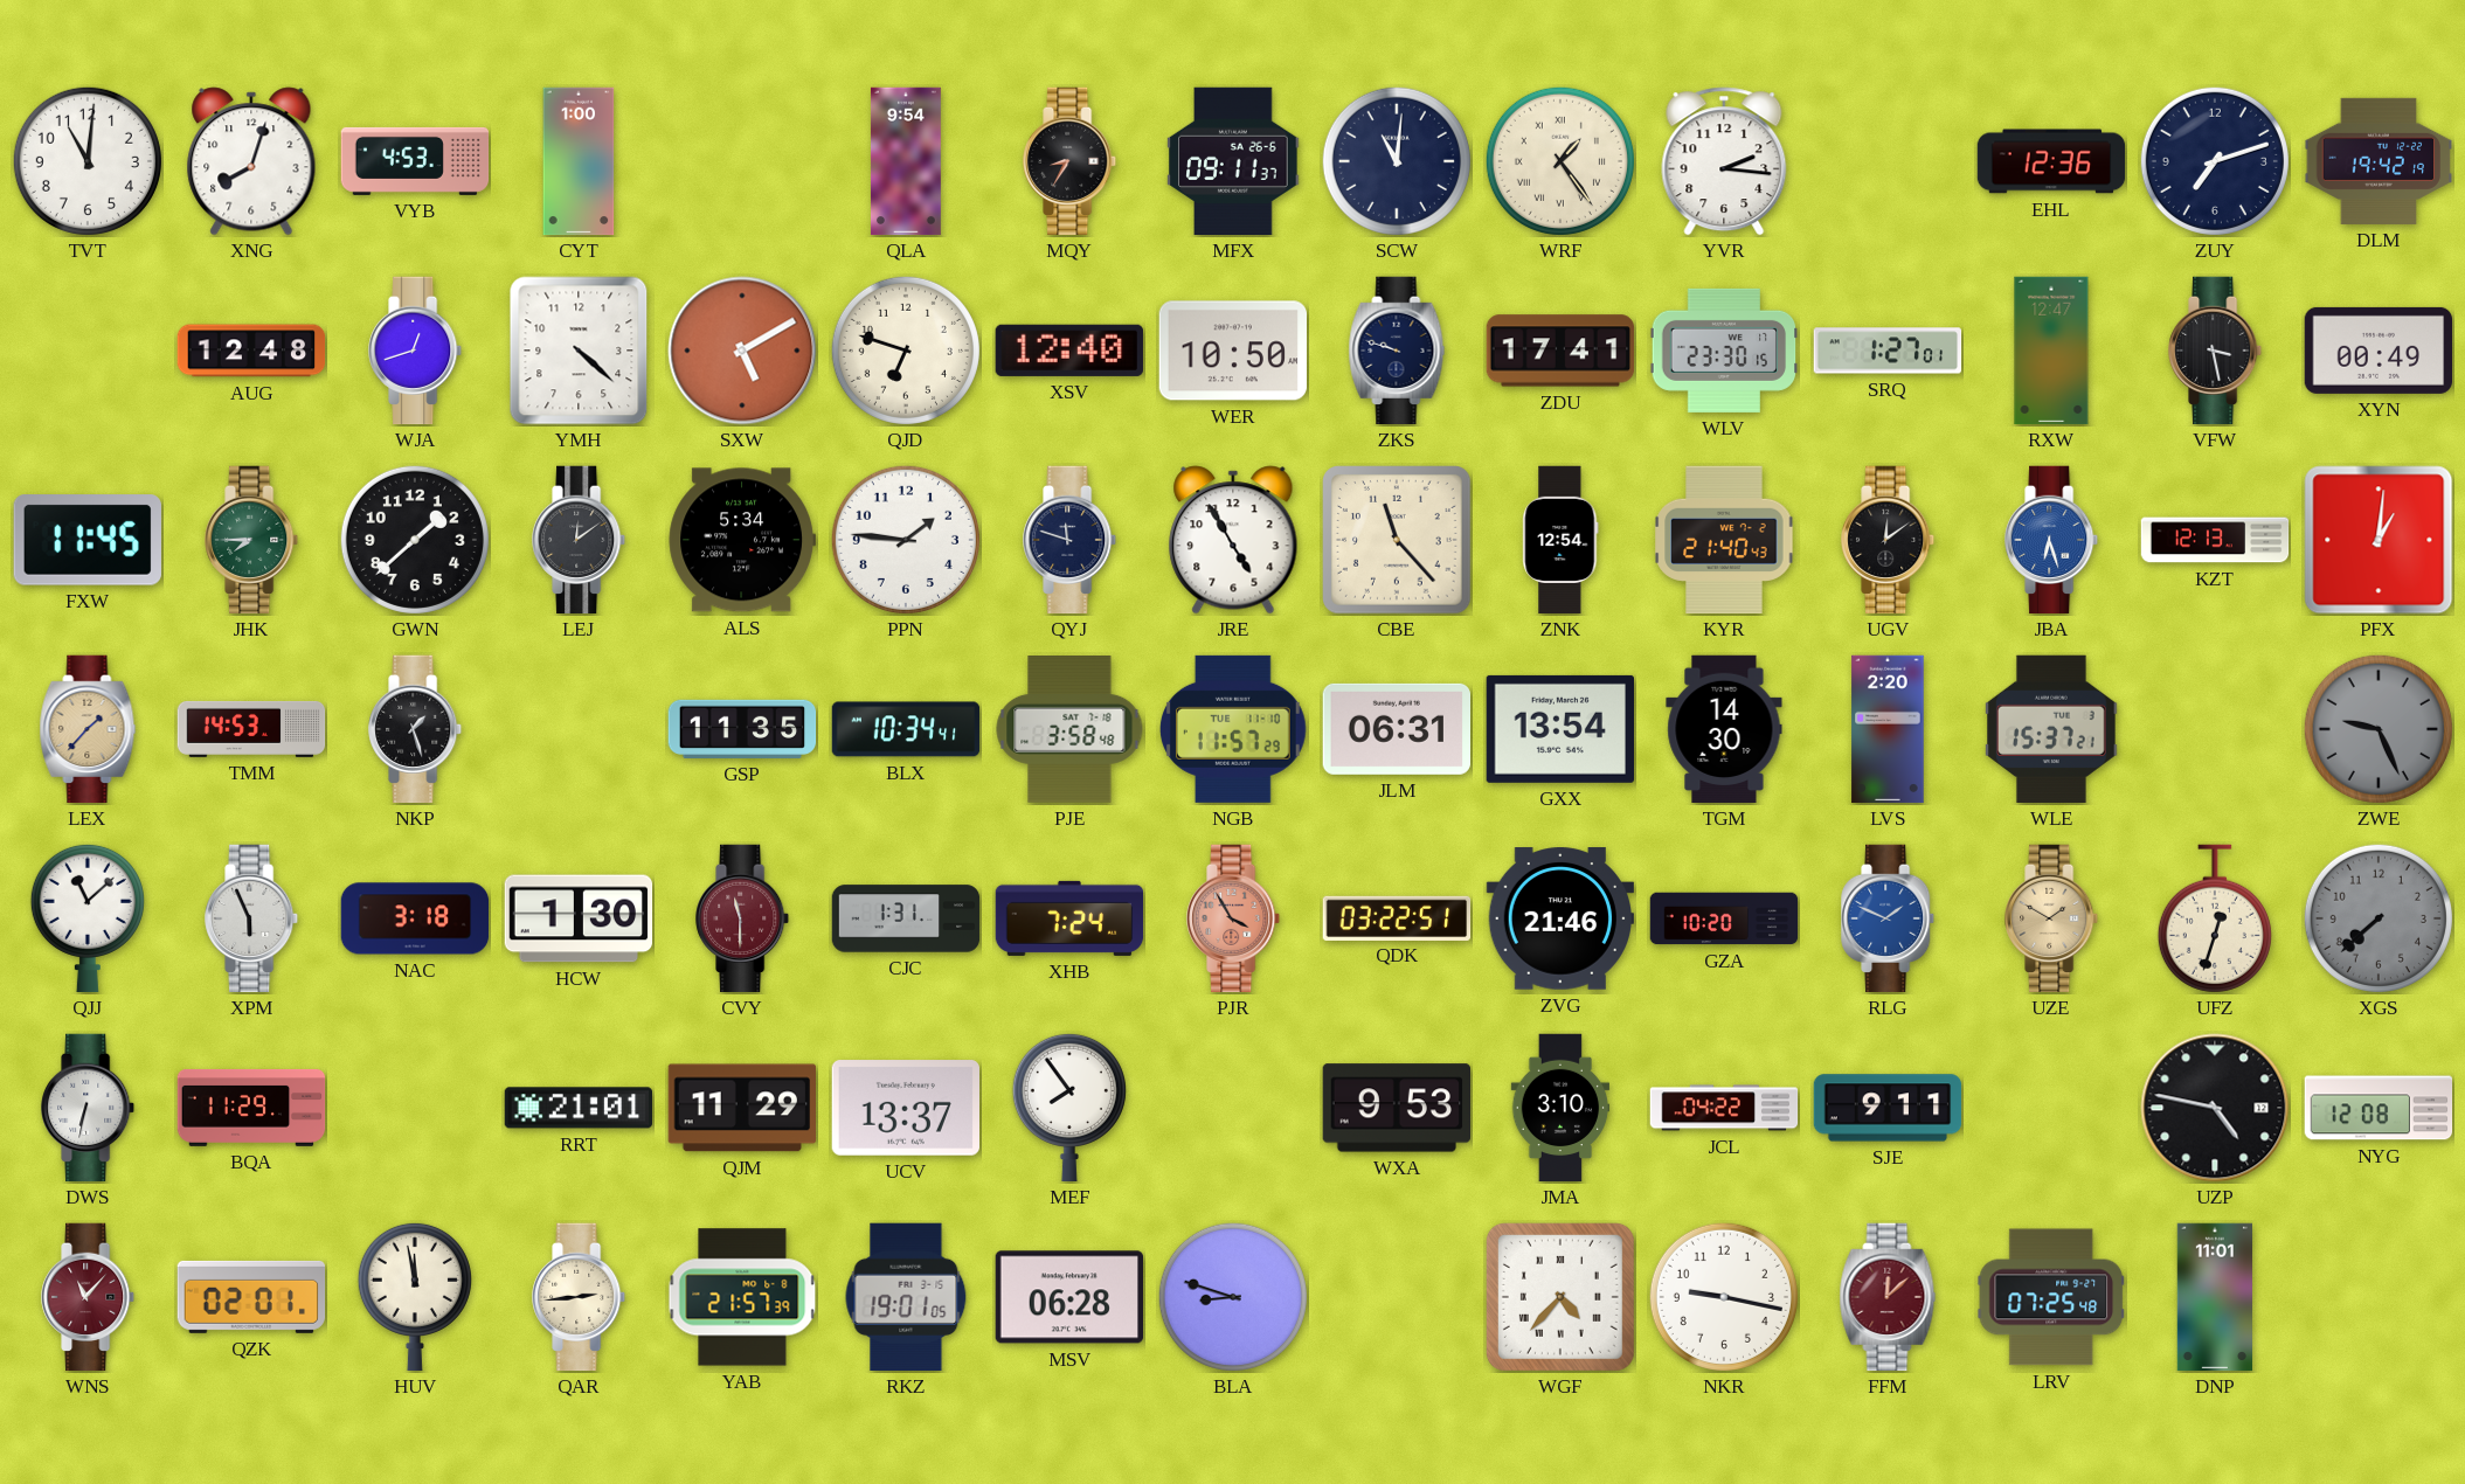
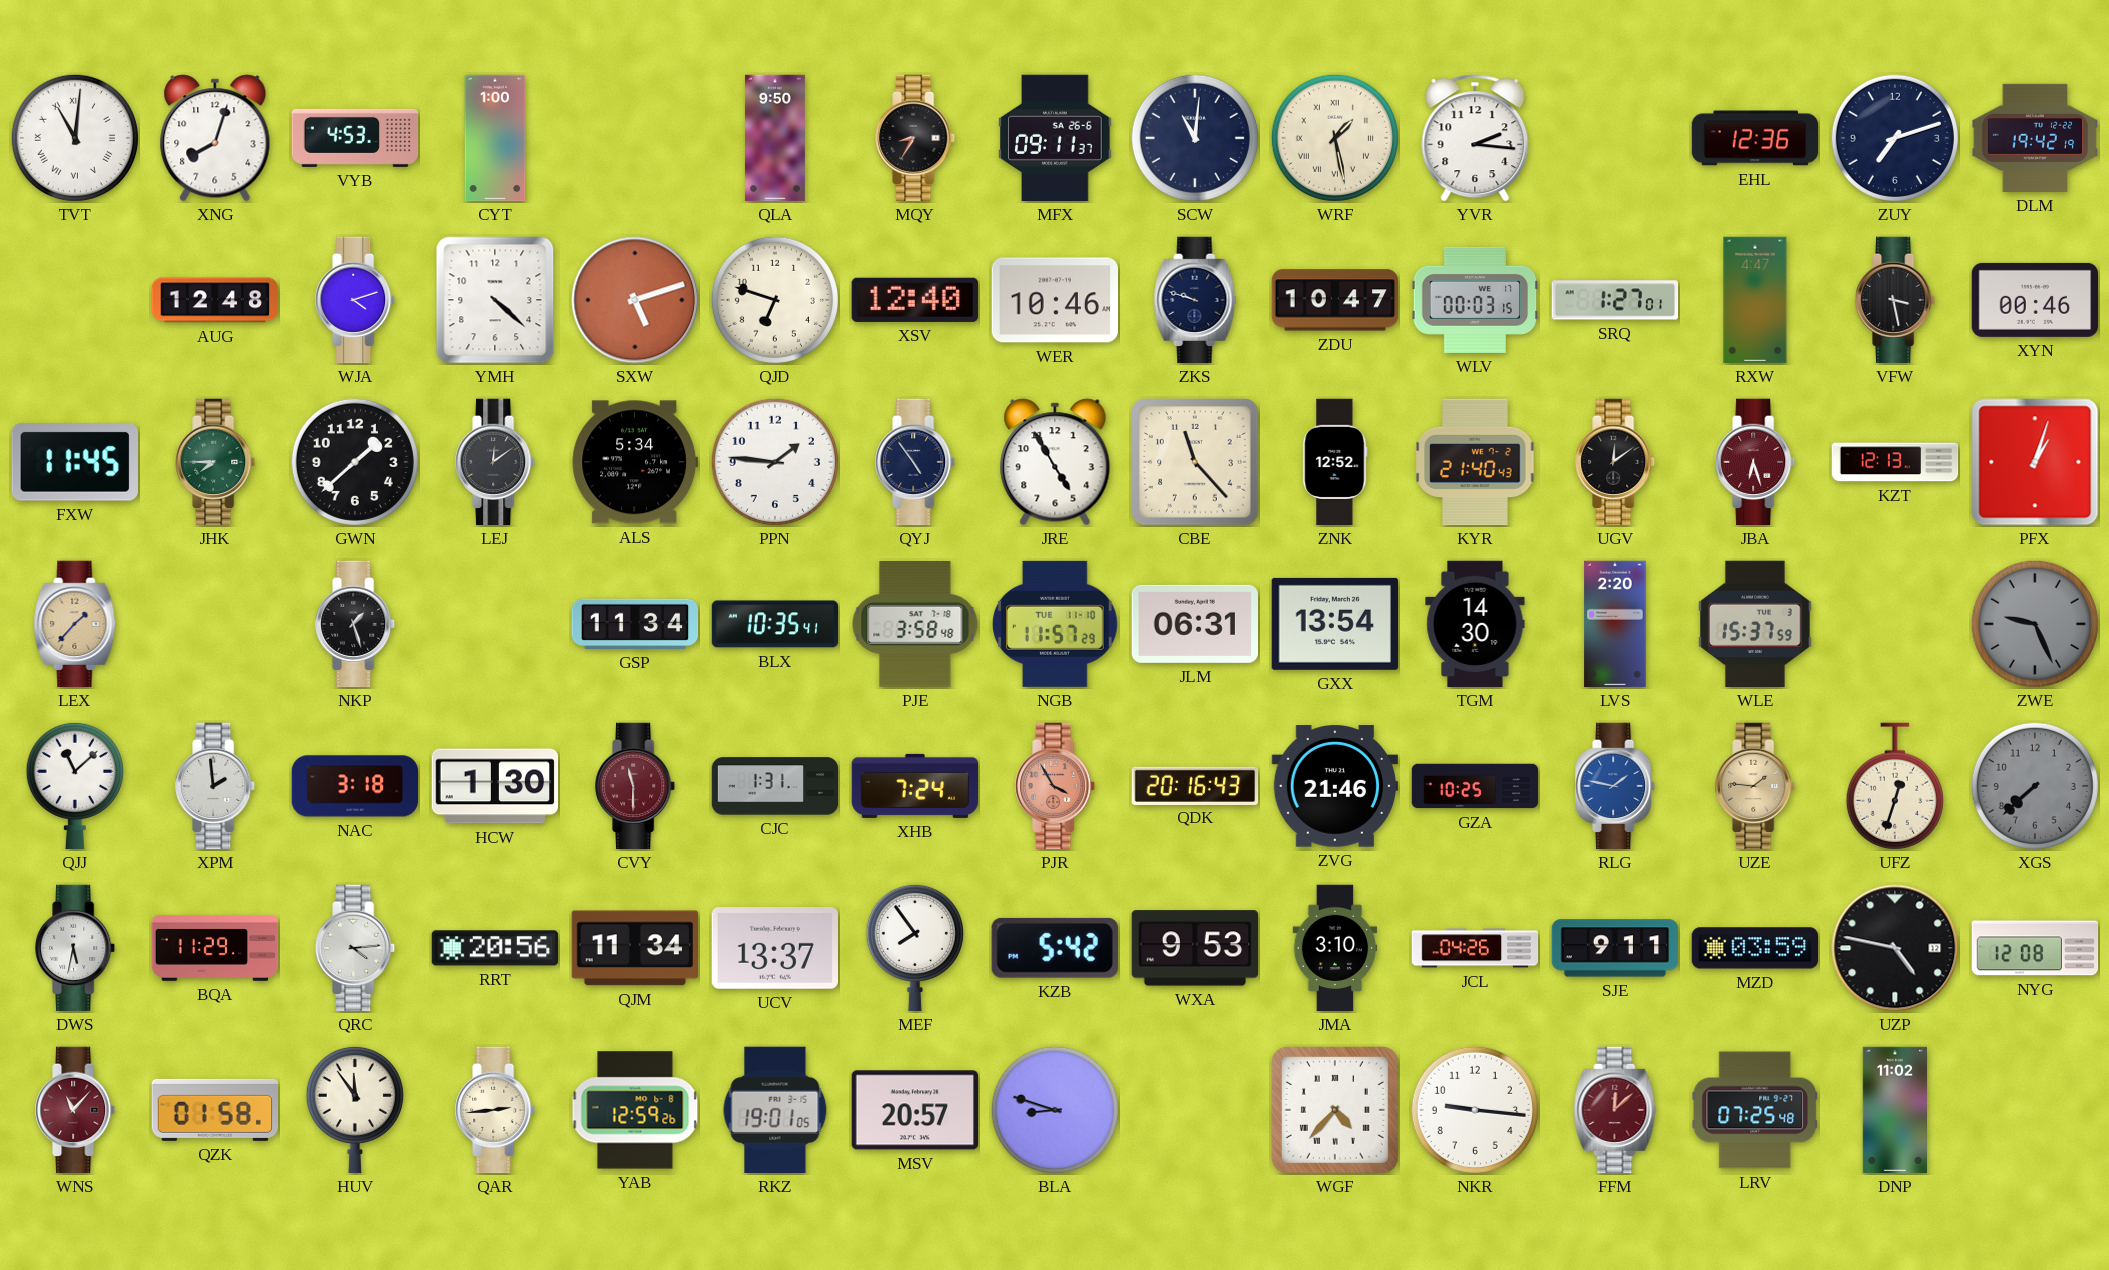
TVT numerals: Arabic -> Roman
QLA: 9:54 -> 9:50
WRF: 1:24 -> 1:28
WJA: 12:42 -> 4:12
SXW: 5:10 -> 5:12
WER: 10:50 -> 10:46
ZDU: 17:41 -> 10:47
WLV: 23:30 -> 00:03
RXW: 12:47 -> 4:47
XYN: 00:49 -> 00:46
QYJ: 11:48 -> 4:54
ZNK: 12:54 -> 12:52
JBA dial: blue -> burgundy
PFX: 1:01 -> 1:03
TMM: 14:53 -> none
GSP: 11:35 -> 11:34
BLX: 10:34 -> 10:35
WLE: 15:37:21 -> 15:37:59
XPM: 5:56 -> 1:59
QDK: 03:22 -> 20:16
GZA: 10:20 -> 10:25
RLG: 1:49 -> 1:47
UZE: 1:50 -> 1:46
DWS: 6:32 -> 5:32
QRC: none -> 4:14
RRT: 21:01 -> 20:56
QJM: 11:29 -> 11:34
KZB: none -> 5:42
JCL: 04:22 -> 04:26
MZD: none -> 03:59
QZK: 02:01 -> 01:58
HUV: 11:58 -> 11:54
YAB: 21:57 -> 12:59
MSV: 06:28 -> 20:57
NKR: 9:17 -> 9:16
DNP: 11:01 -> 11:02
